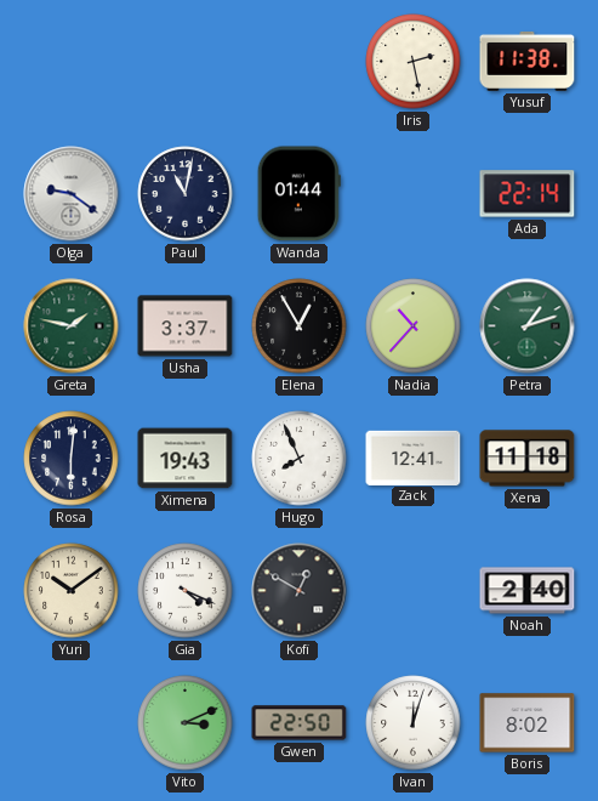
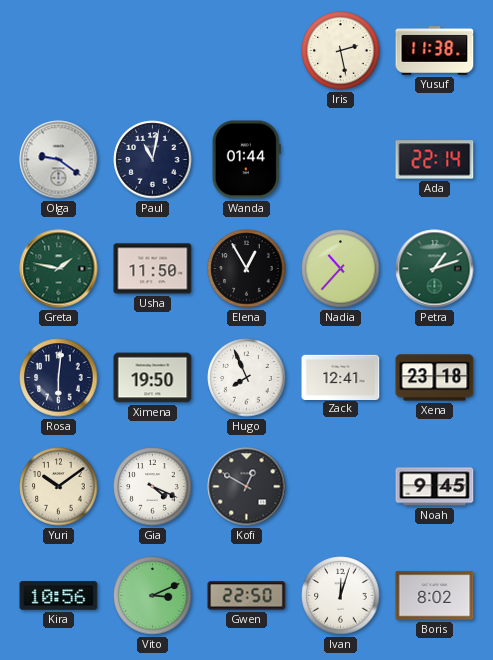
Usha: 3:37 -> 11:50
Ximena: 19:43 -> 19:50
Xena: 11:18 -> 23:18
Noah: 2:40 -> 9:45
Kira: none -> 10:56
